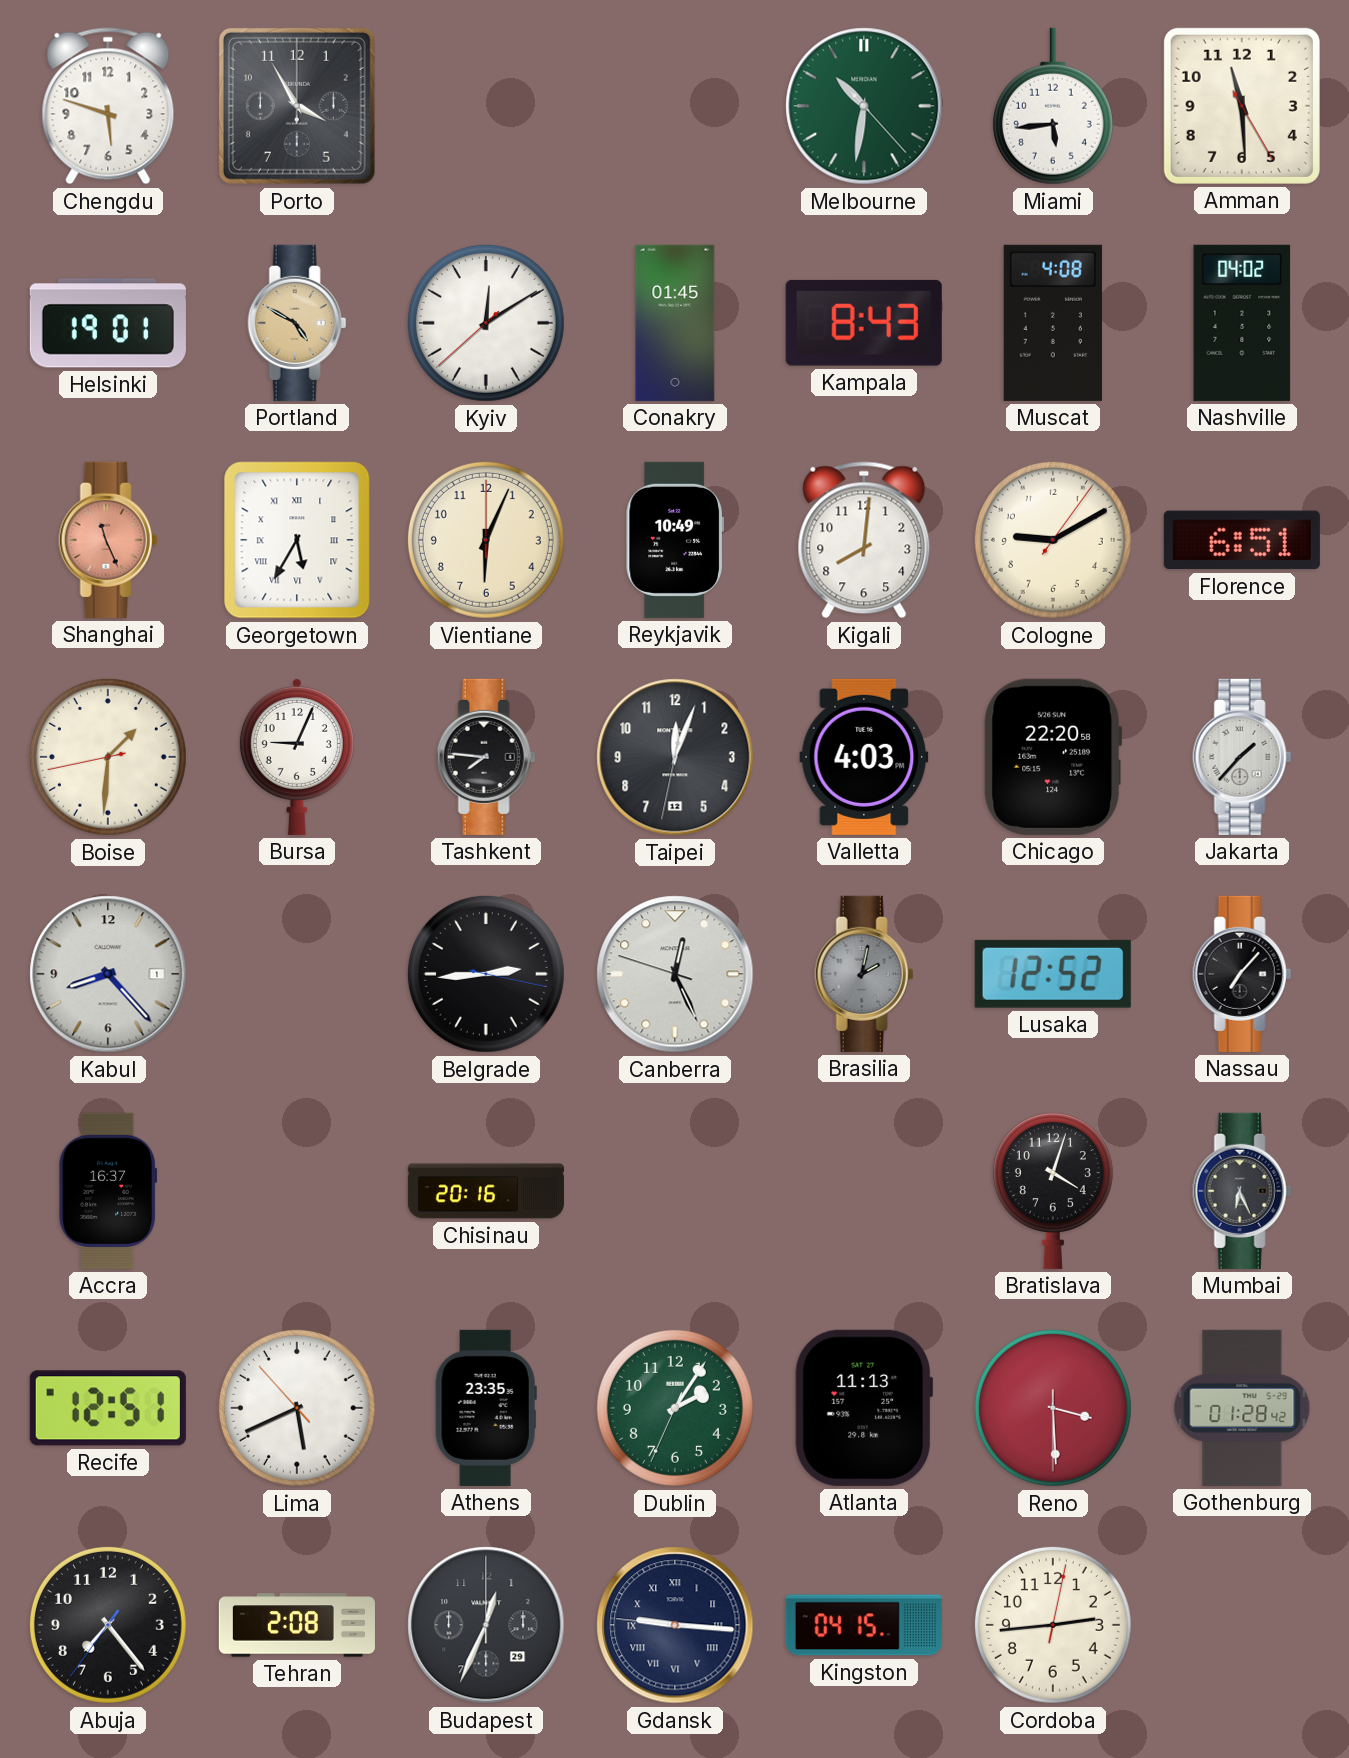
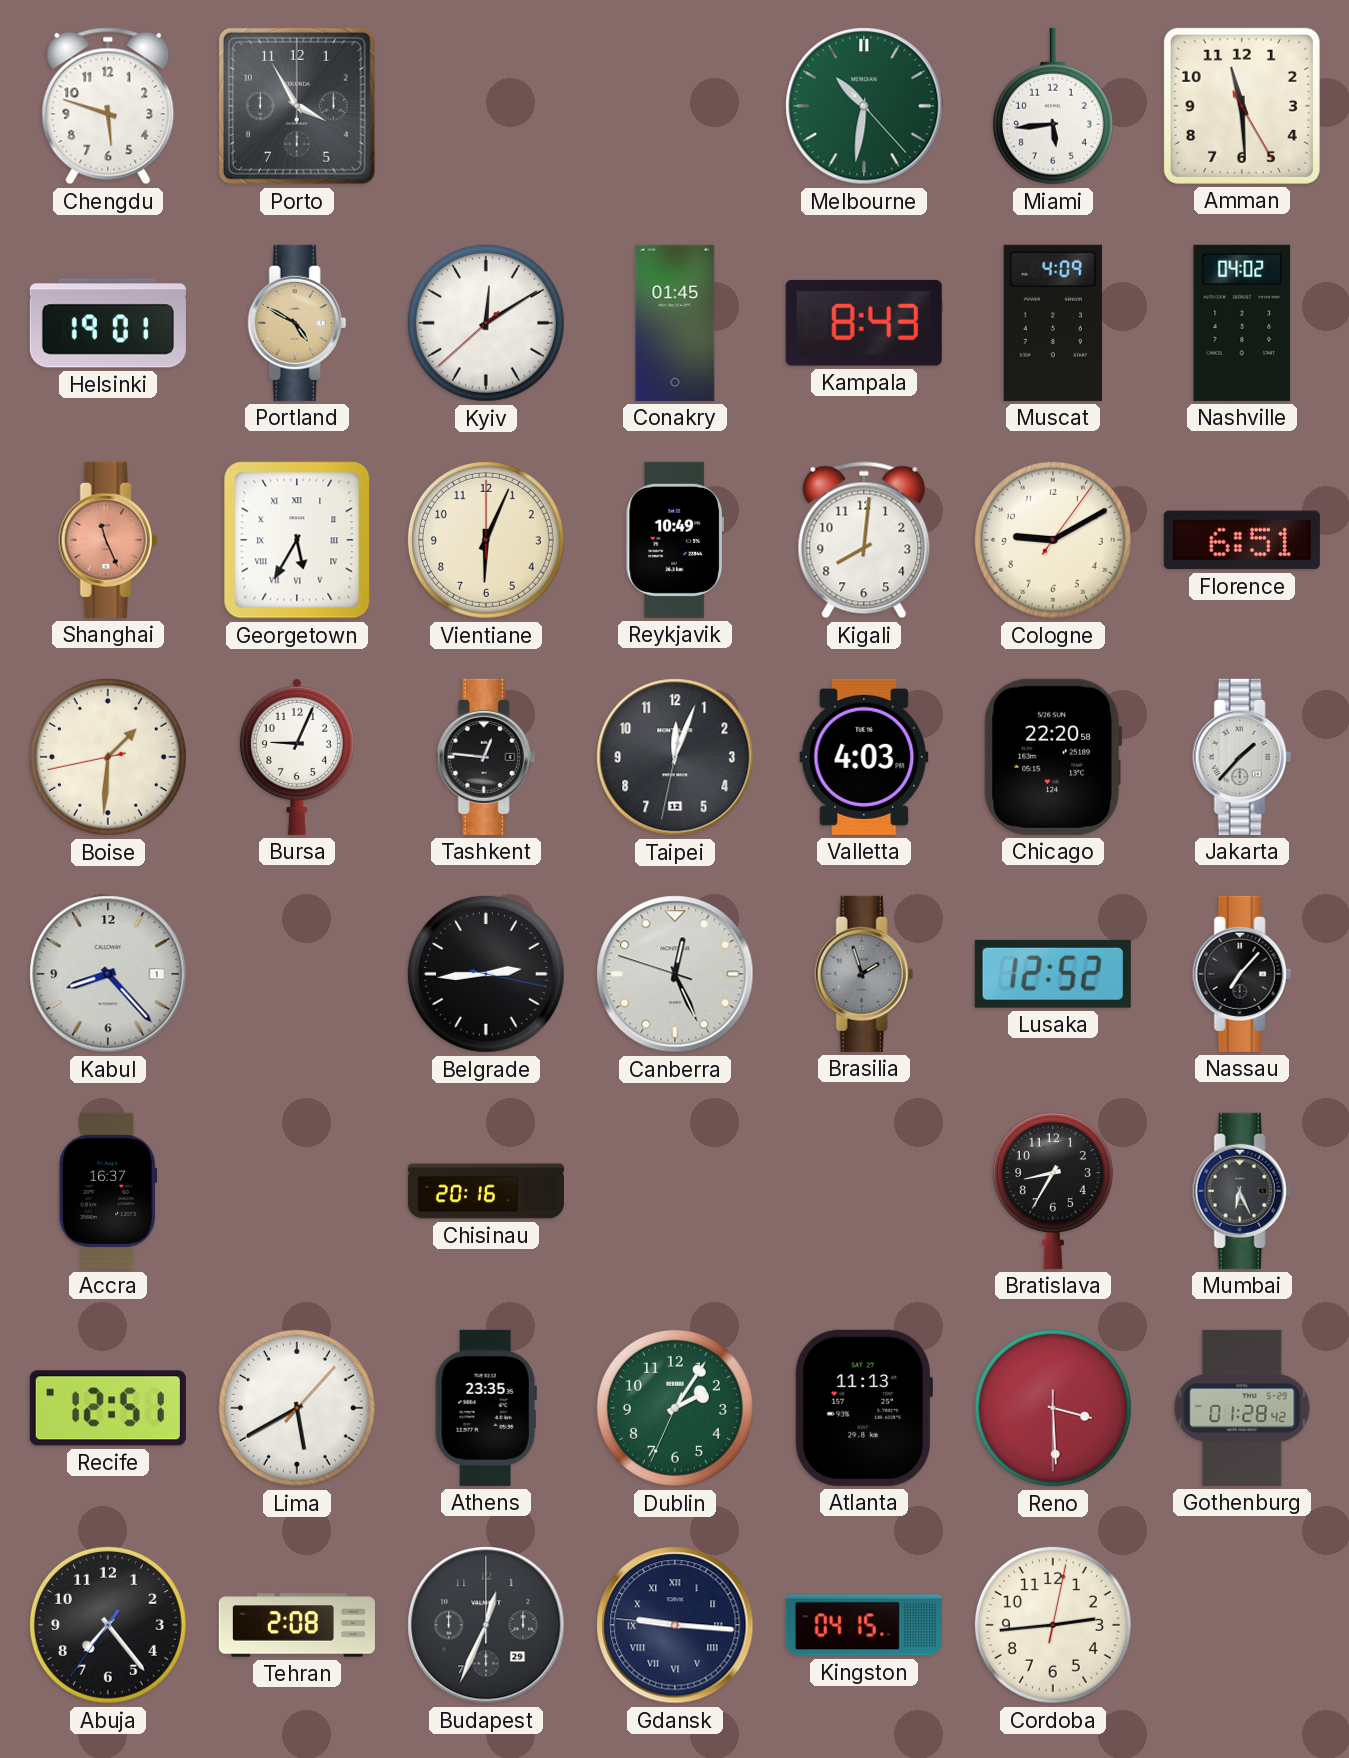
Muscat: 4:08 -> 4:09
Tashkent: 7:46 -> 12:46
Brasilia: 2:02 -> 1:57
Bratislava: 4:03 -> 8:35
Lima: 5:40:53 -> 5:40:07
